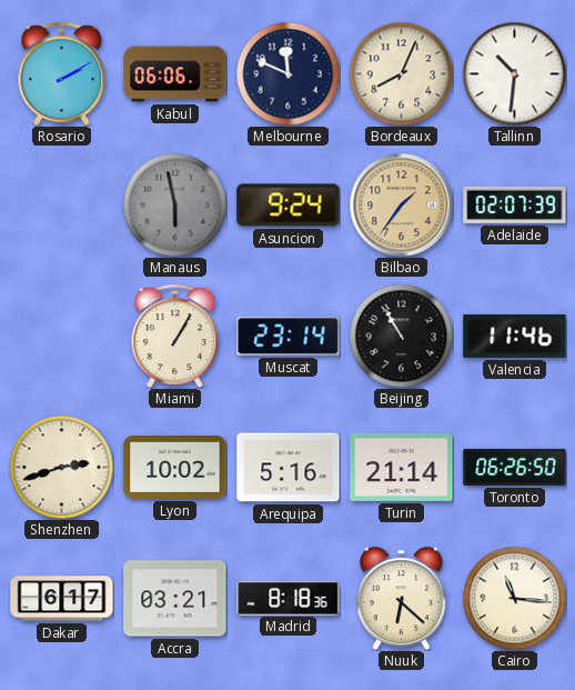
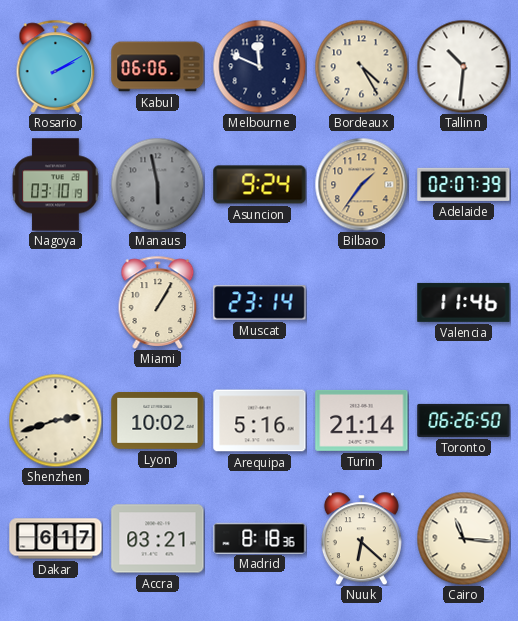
Bordeaux: 8:04 -> 4:25
Nagoya: none -> 03:10
Beijing: 10:55 -> none
